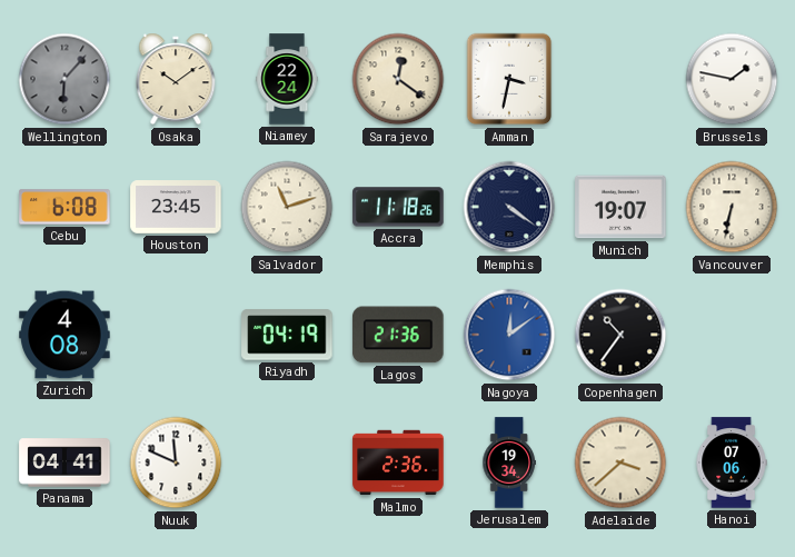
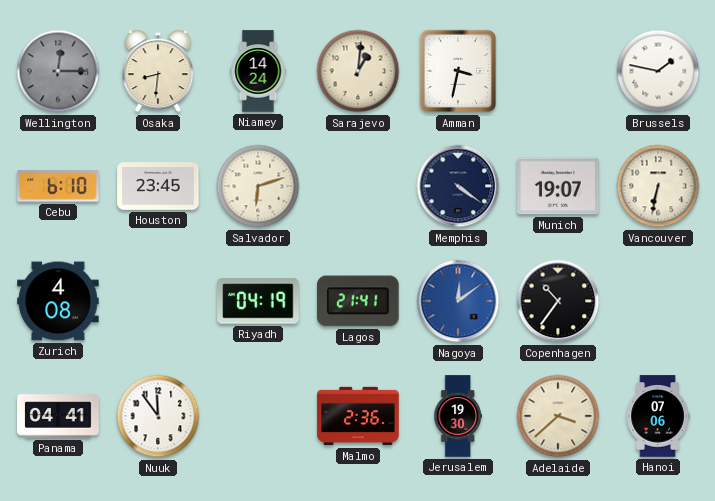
Wellington: 6:07 -> 12:15
Osaka: 10:09 -> 8:31
Niamey: 22:24 -> 14:24
Sarajevo: 12:21 -> 1:01
Cebu: 6:08 -> 6:10
Salvador: 11:12 -> 6:12
Accra: 11:18 -> none
Lagos: 21:36 -> 21:41
Nuuk: 11:49 -> 11:54
Jerusalem: 19:34 -> 19:30
